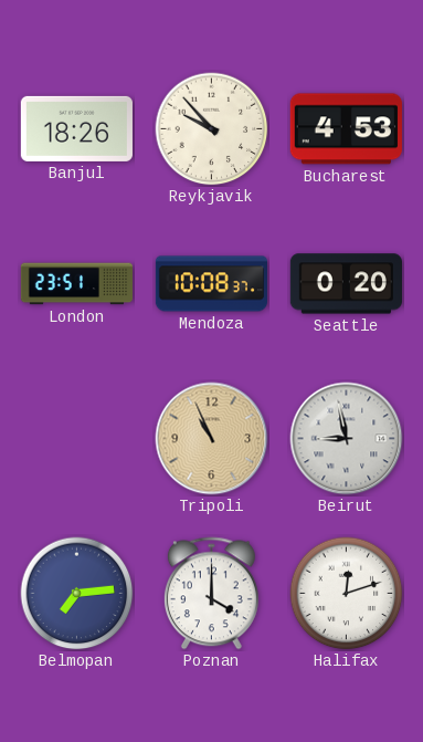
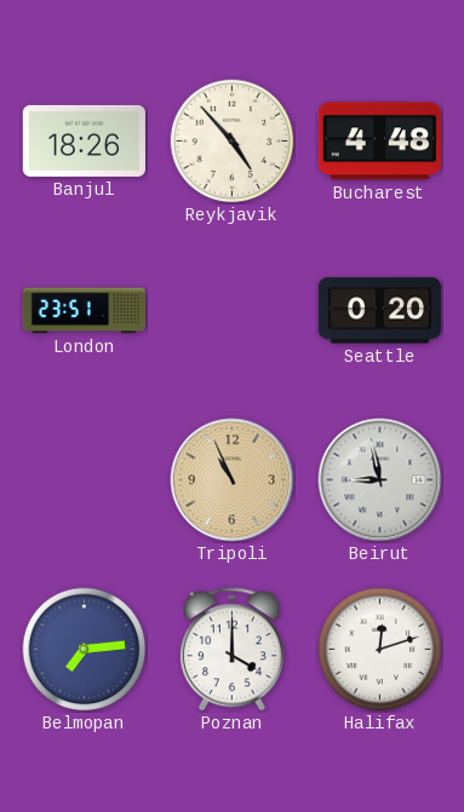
Reykjavik: 9:53 -> 4:53
Bucharest: 4:53 -> 4:48
Mendoza: 10:08 -> none
